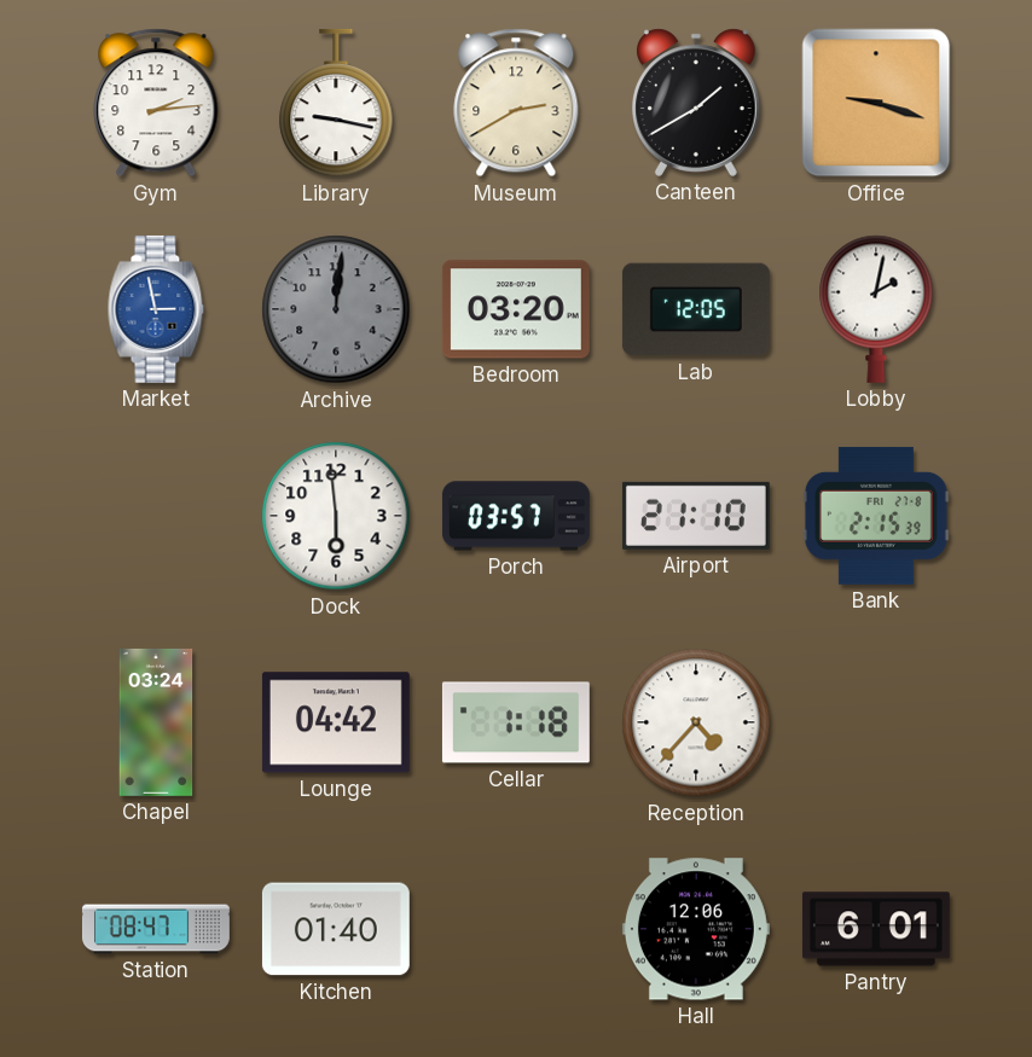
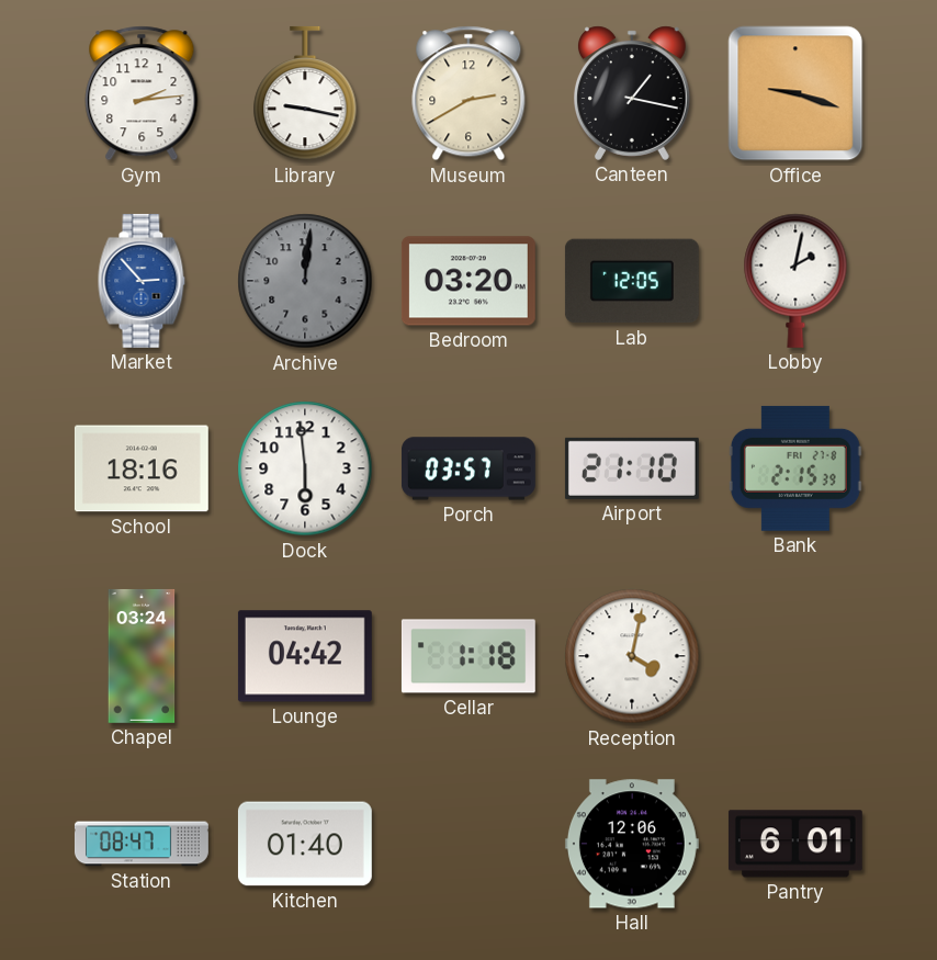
Canteen: 1:40 -> 1:17
Market: 2:58 -> 2:53
School: none -> 18:16
Reception: 4:37 -> 4:02
